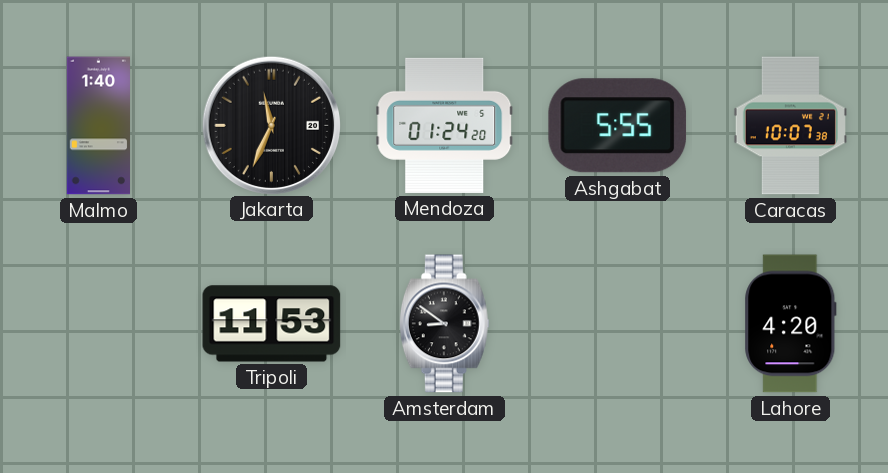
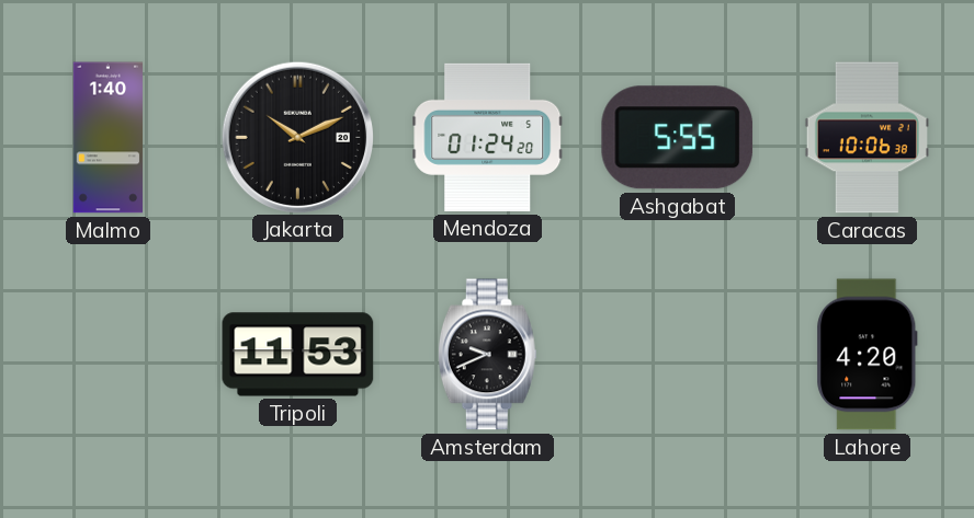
Jakarta: 11:34 -> 10:11
Caracas: 10:07 -> 10:06
Amsterdam: 8:51 -> 9:41
